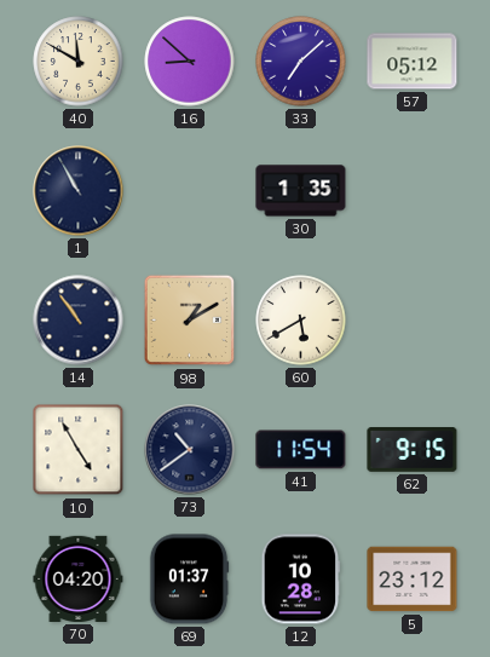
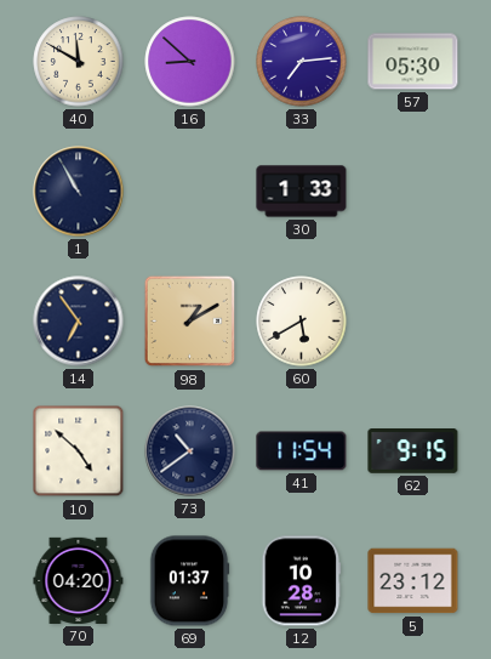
33: 7:08 -> 7:14
57: 05:12 -> 05:30
30: 1:35 -> 1:33
14: 10:54 -> 6:54
10: 4:55 -> 4:52
